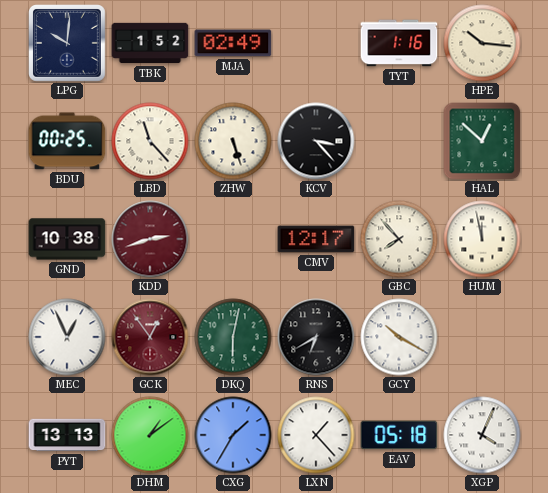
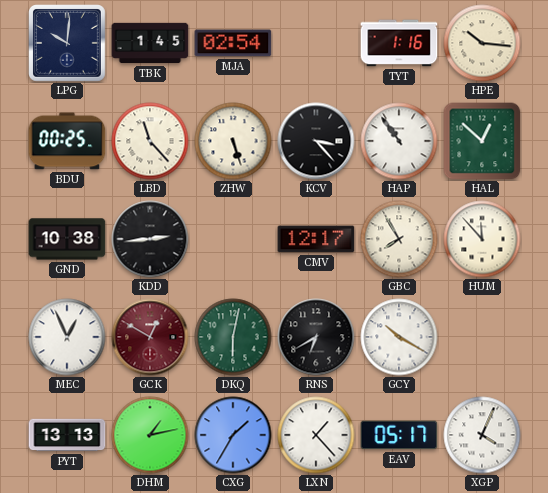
TBK: 1:52 -> 1:45
MJA: 02:49 -> 02:54
HAP: none -> 10:54
KDD: 2:42 -> 2:44
KDD dial: burgundy -> black
GBC: 7:53 -> 7:55
HUM: 11:58 -> 11:53
GCK: 12:54 -> 12:50
DHM: 1:09 -> 1:13
EAV: 05:18 -> 05:17
